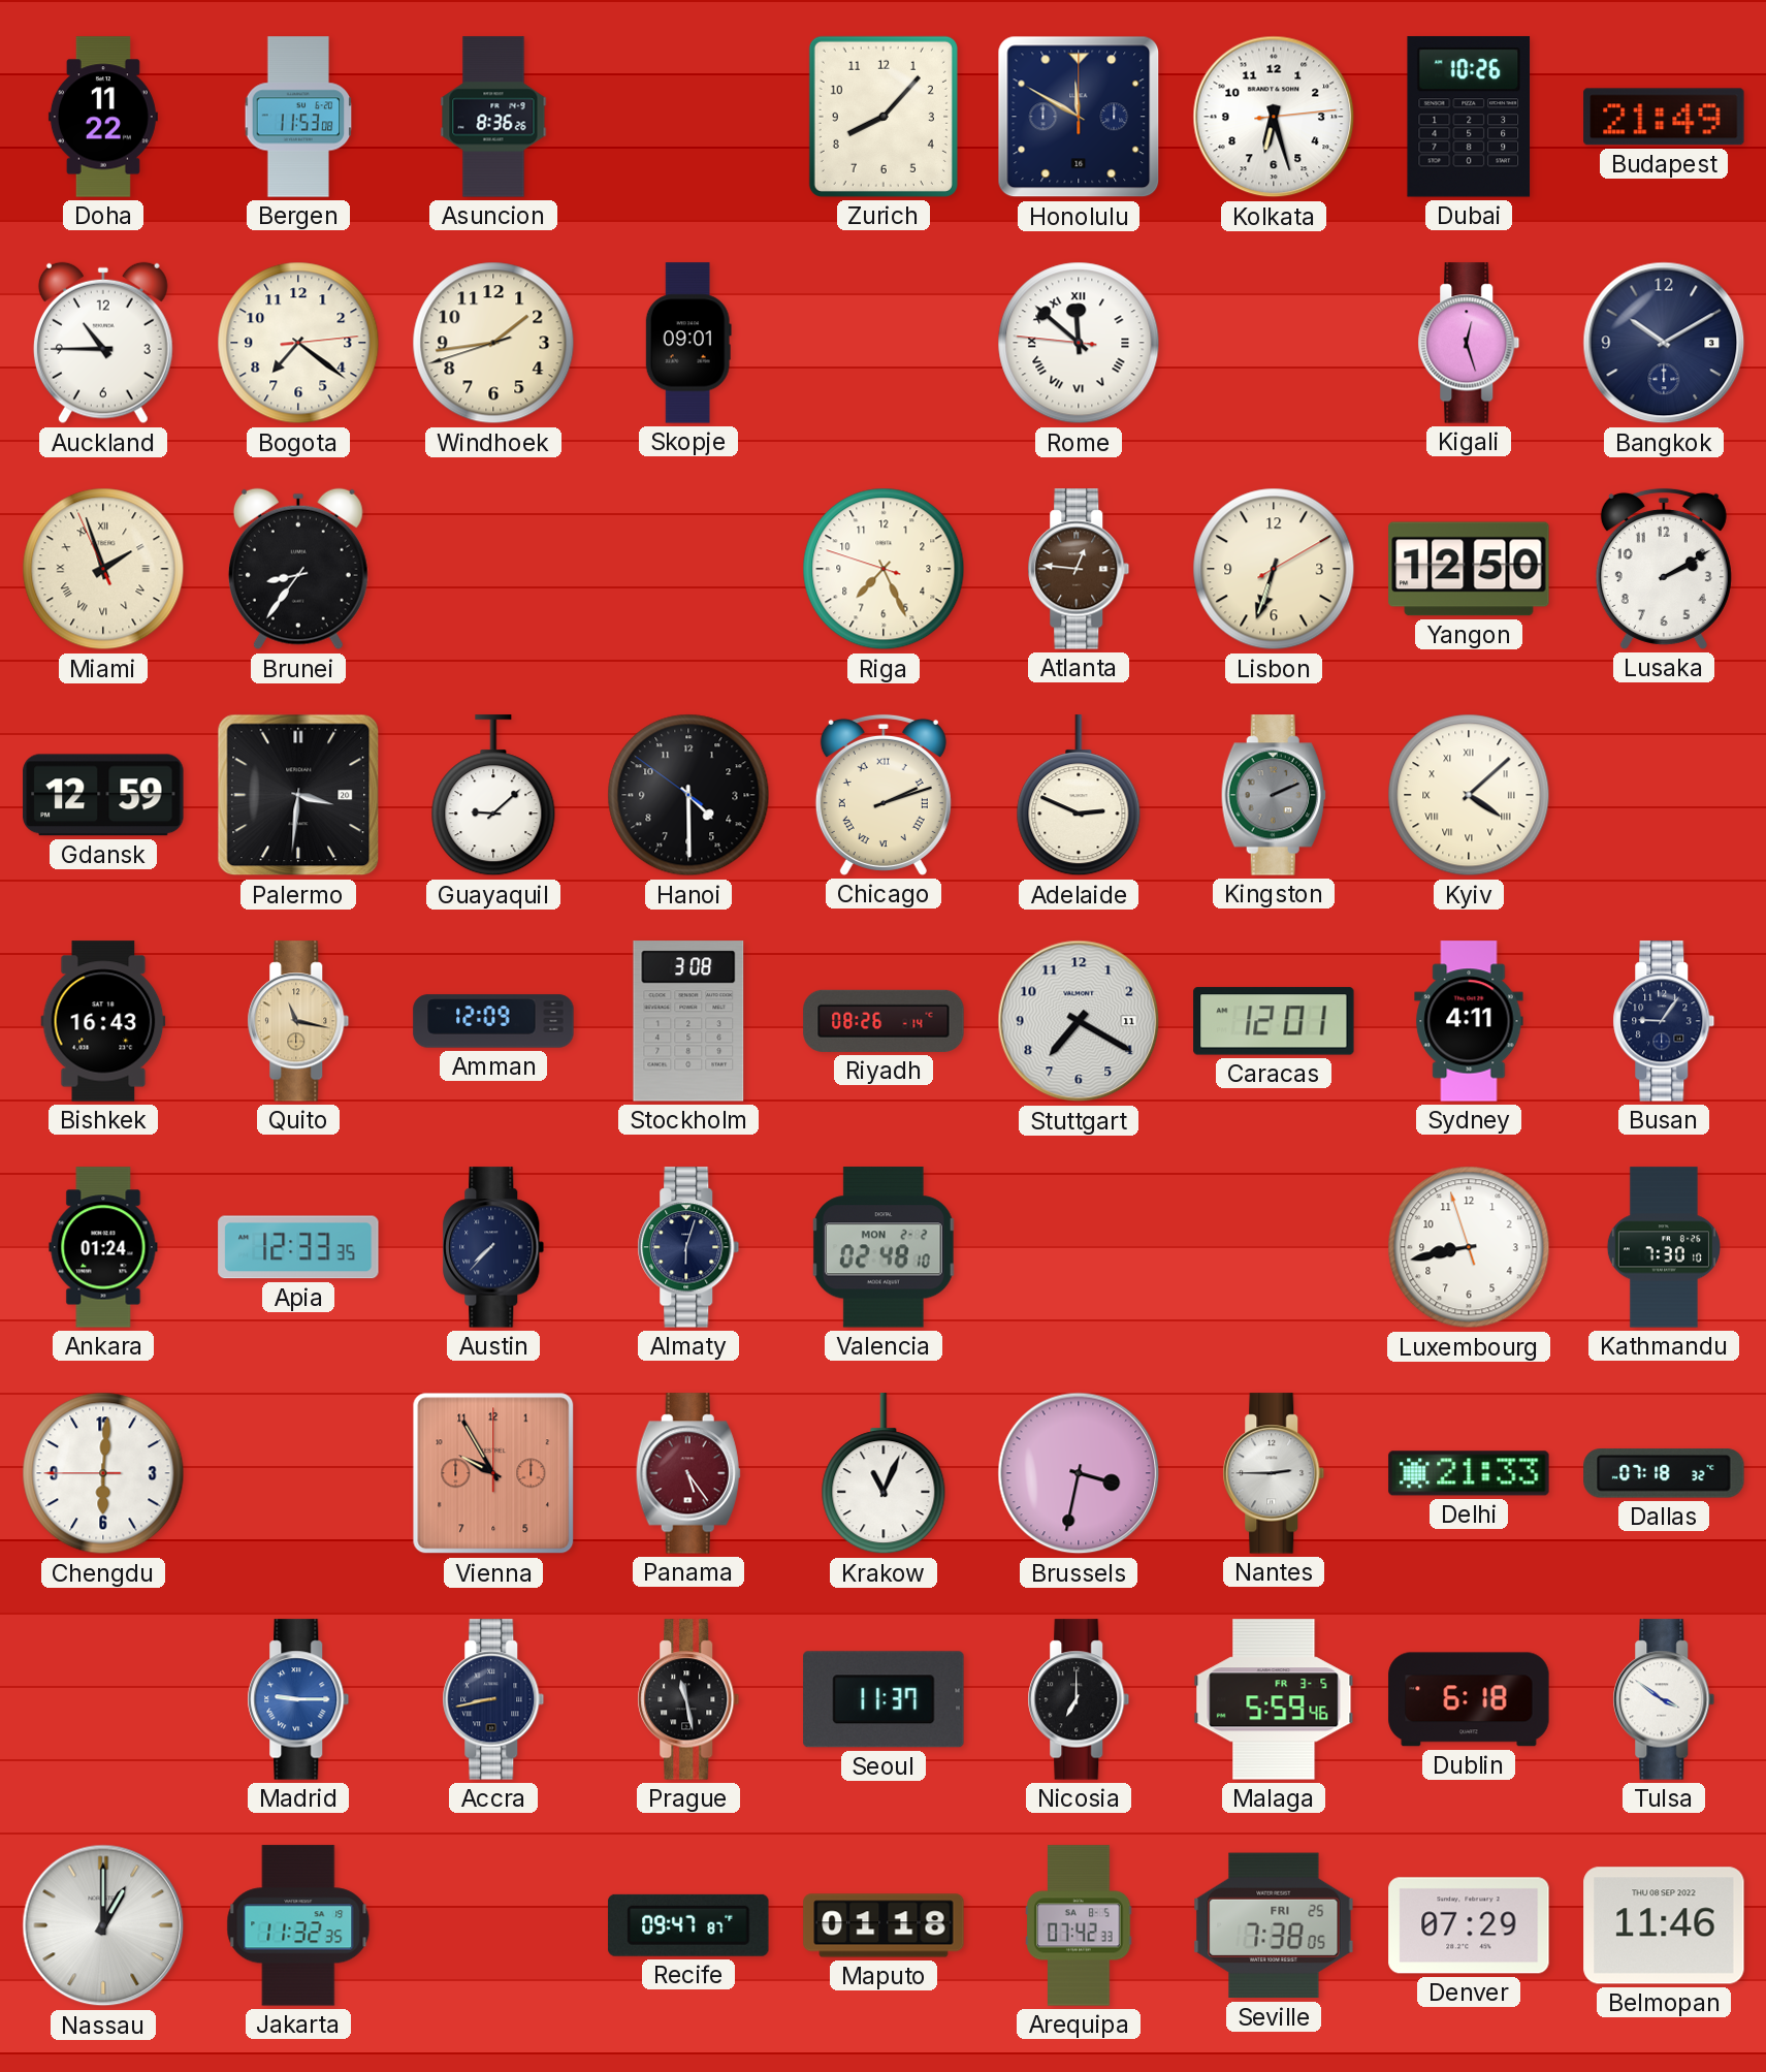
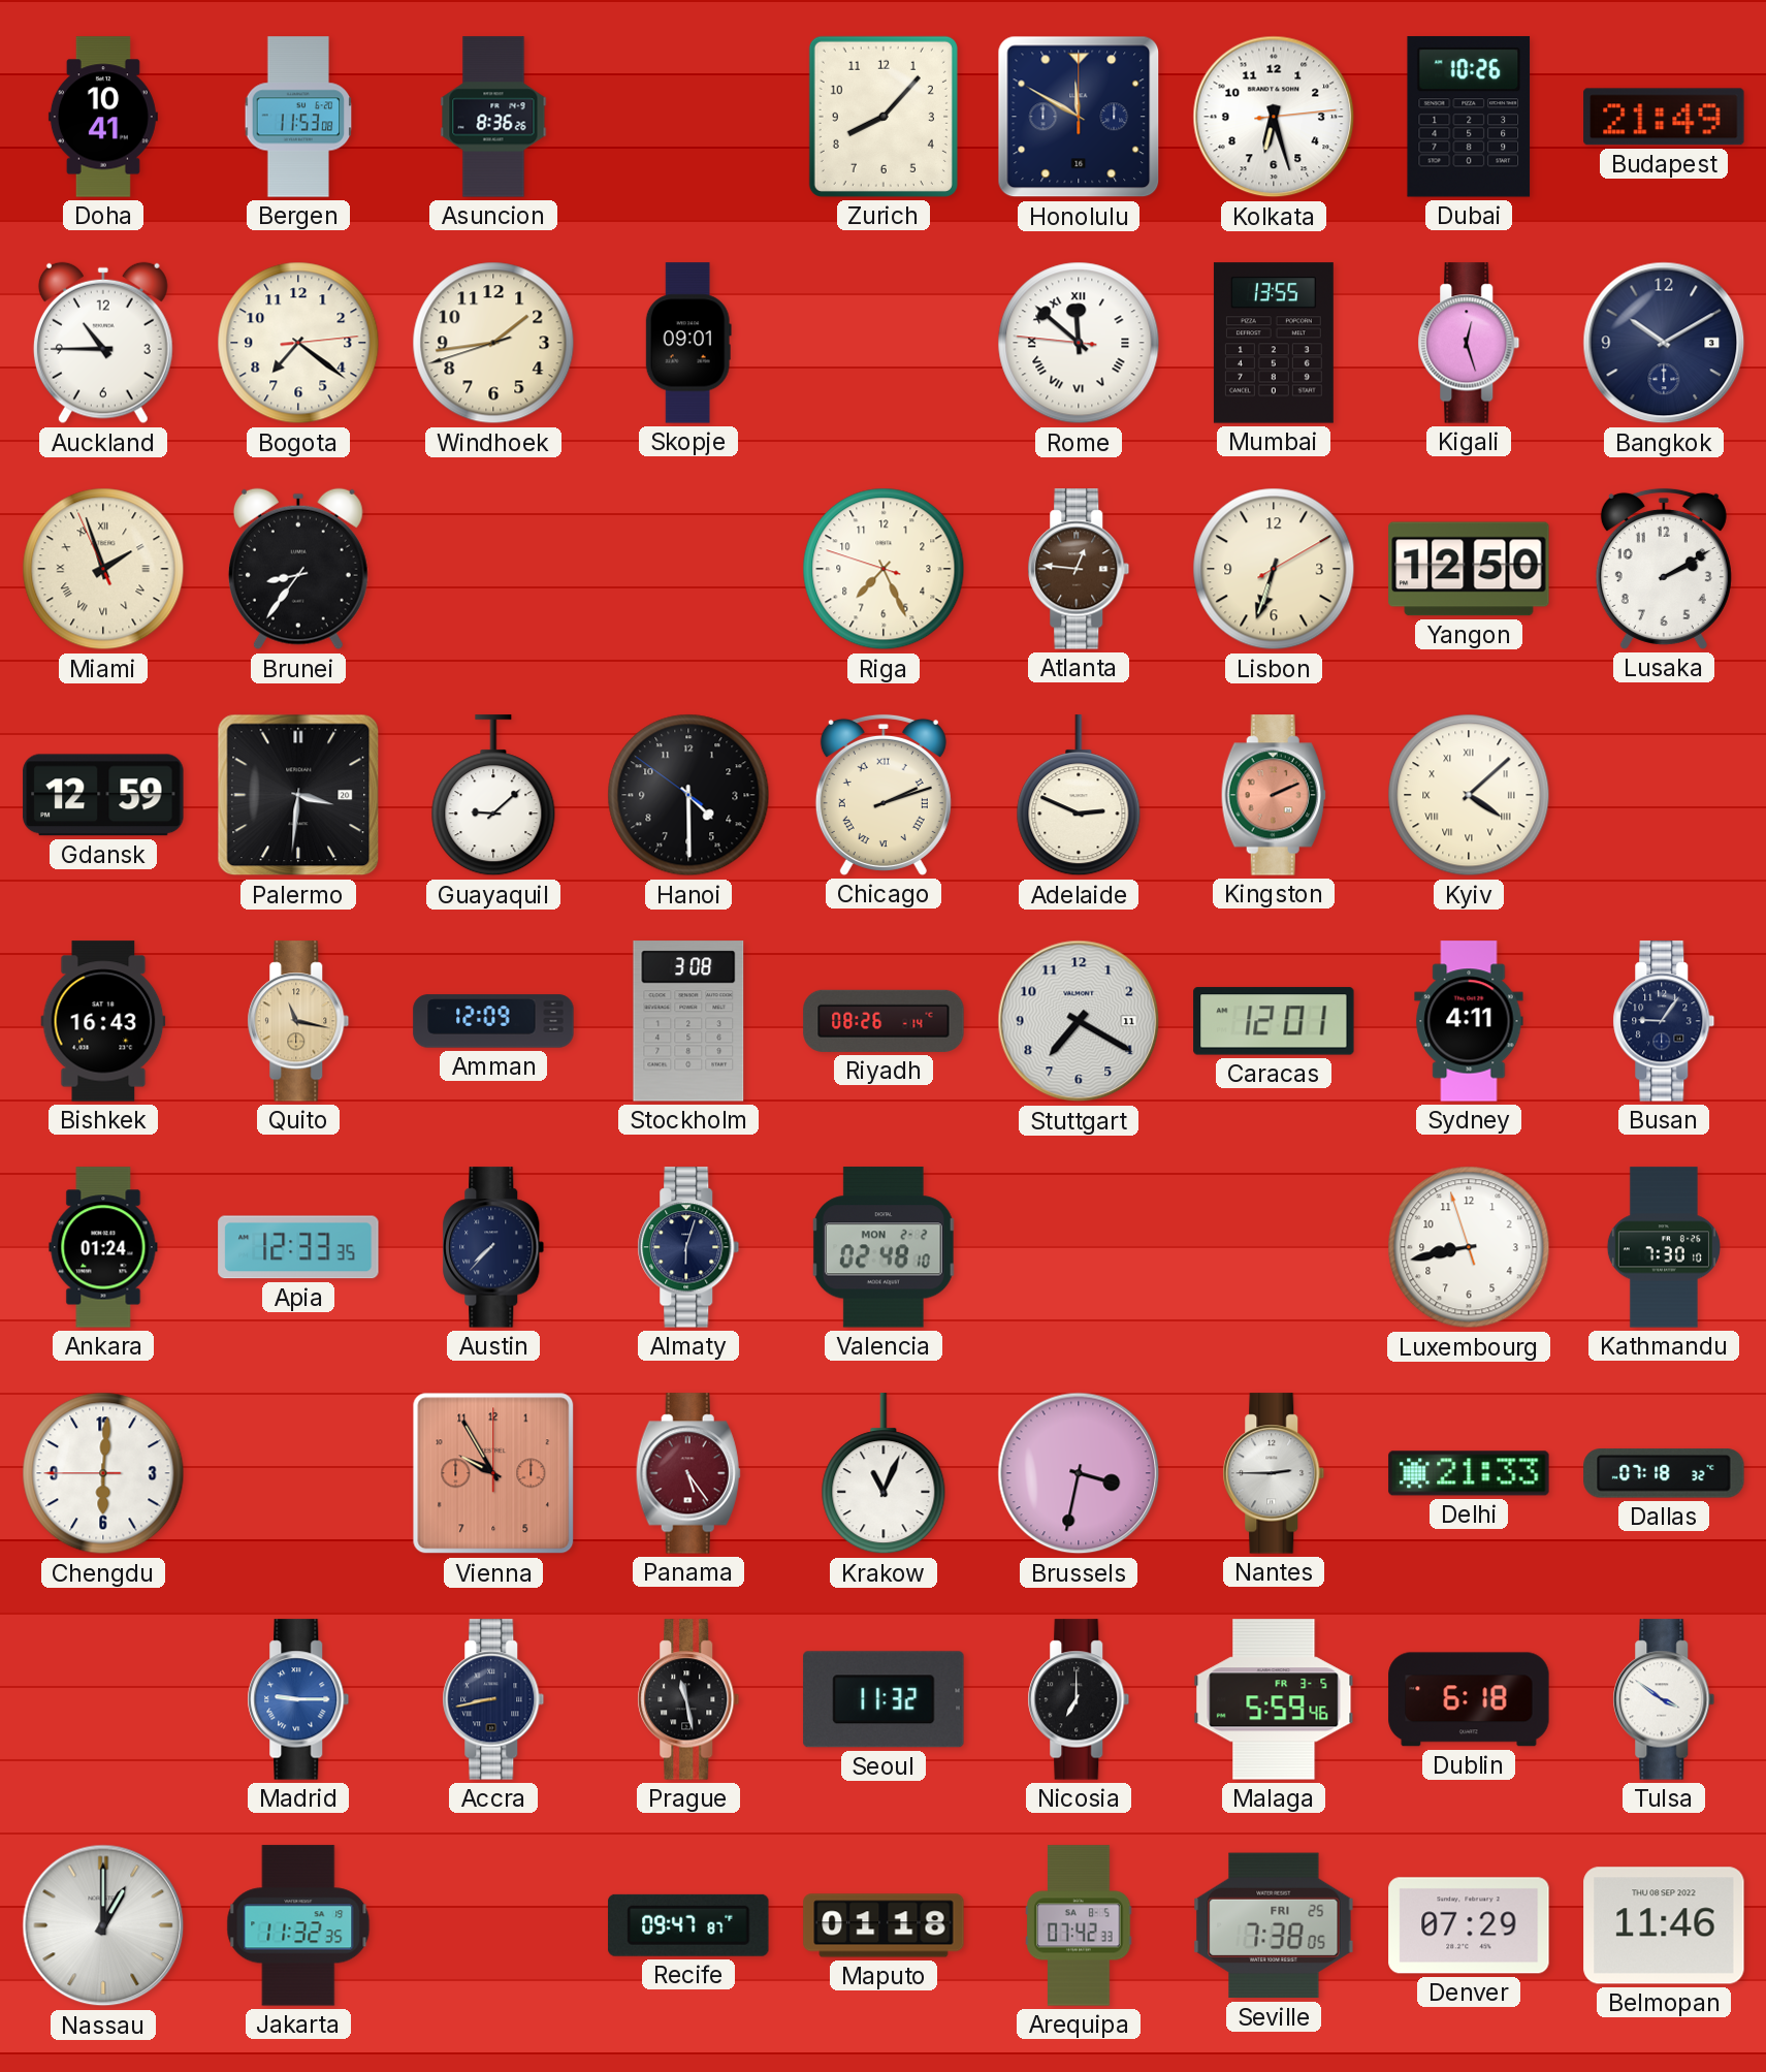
Doha: 11:22 -> 10:41
Mumbai: none -> 13:55
Kingston dial: grey -> salmon
Seoul: 11:37 -> 11:32
